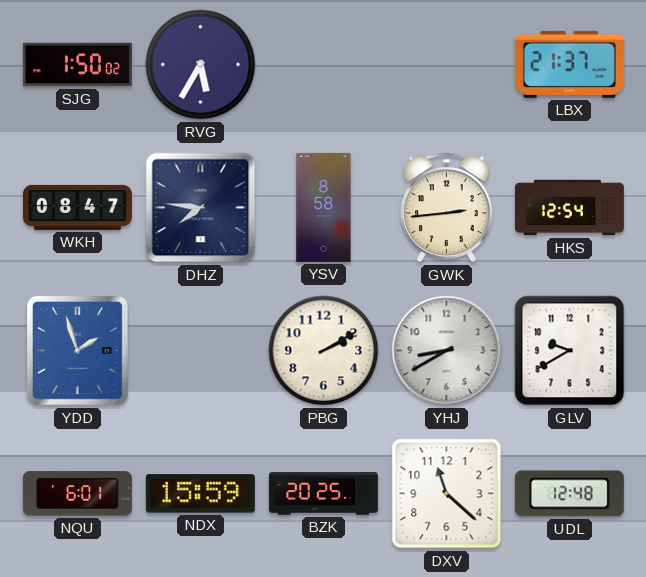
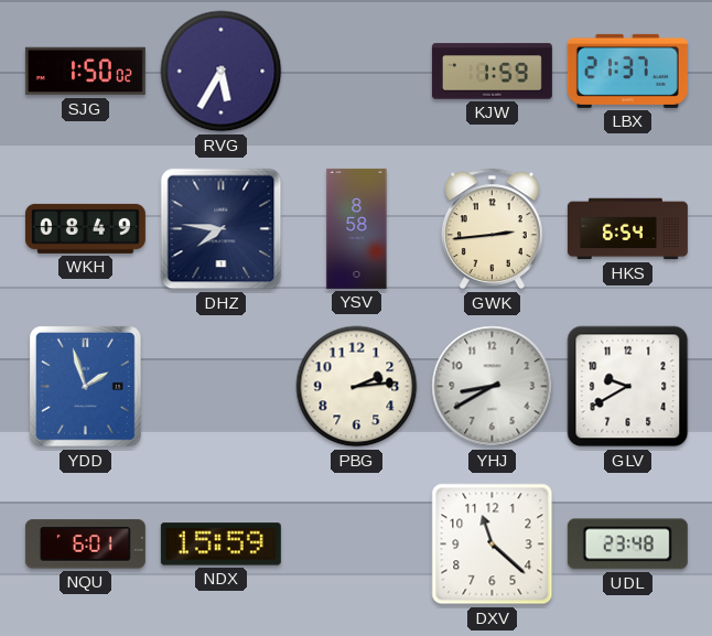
KJW: none -> 1:59
WKH: 08:47 -> 08:49
HKS: 12:54 -> 6:54
PBG: 2:10 -> 2:14
BZK: 20:25 -> none
UDL: 12:48 -> 23:48
